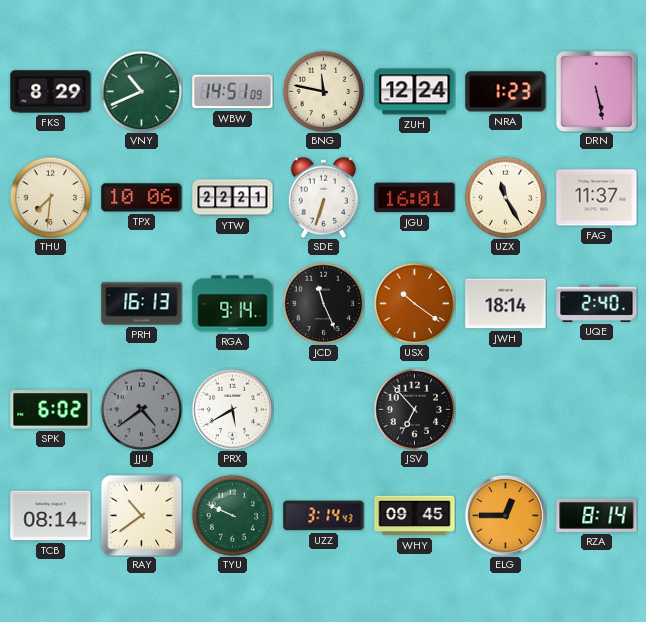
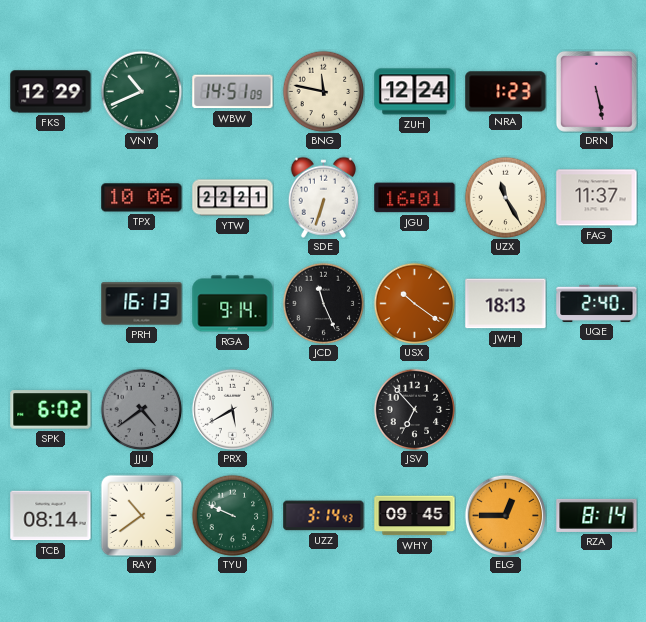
FKS: 8:29 -> 12:29
THU: 7:31 -> none
JWH: 18:14 -> 18:13
